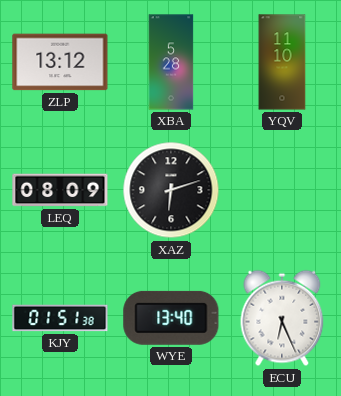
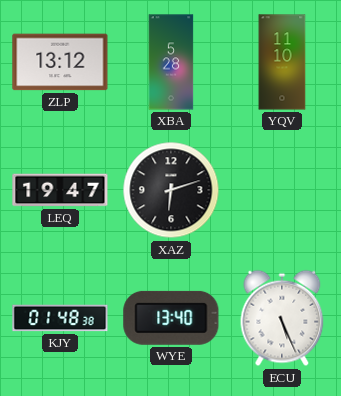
LEQ: 08:09 -> 19:47
KJY: 01:51 -> 01:48
ECU: 6:26 -> 5:26
